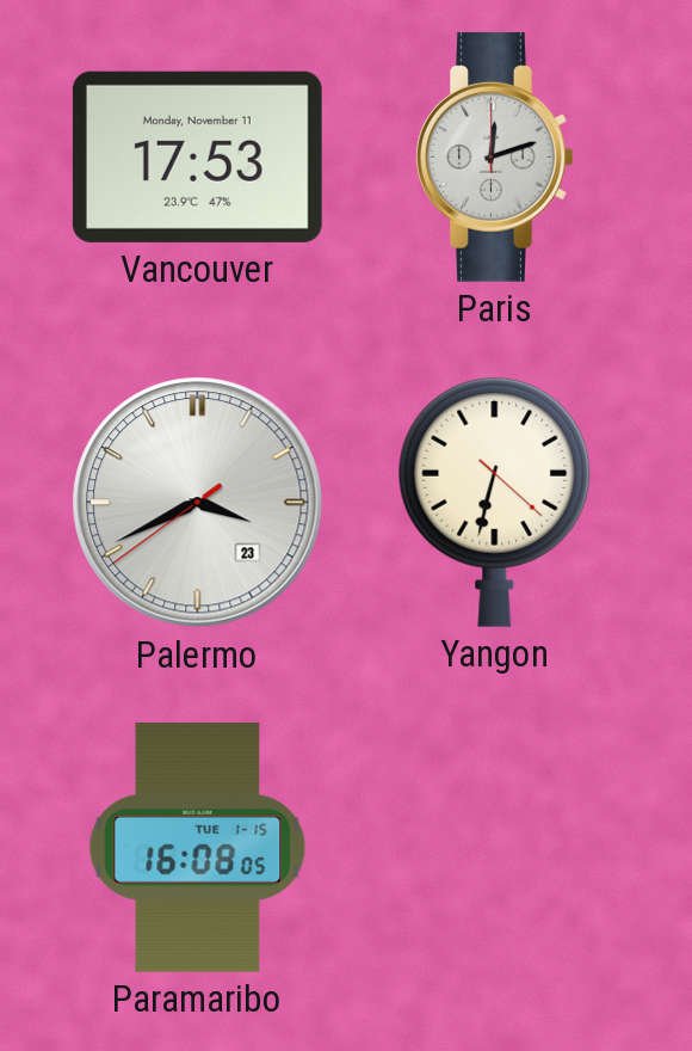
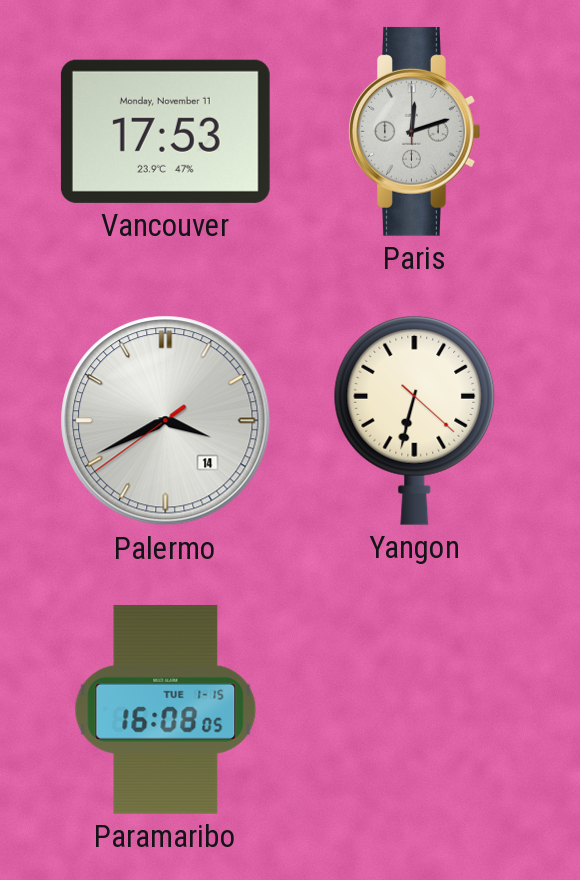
Palermo date: 23 -> 14
